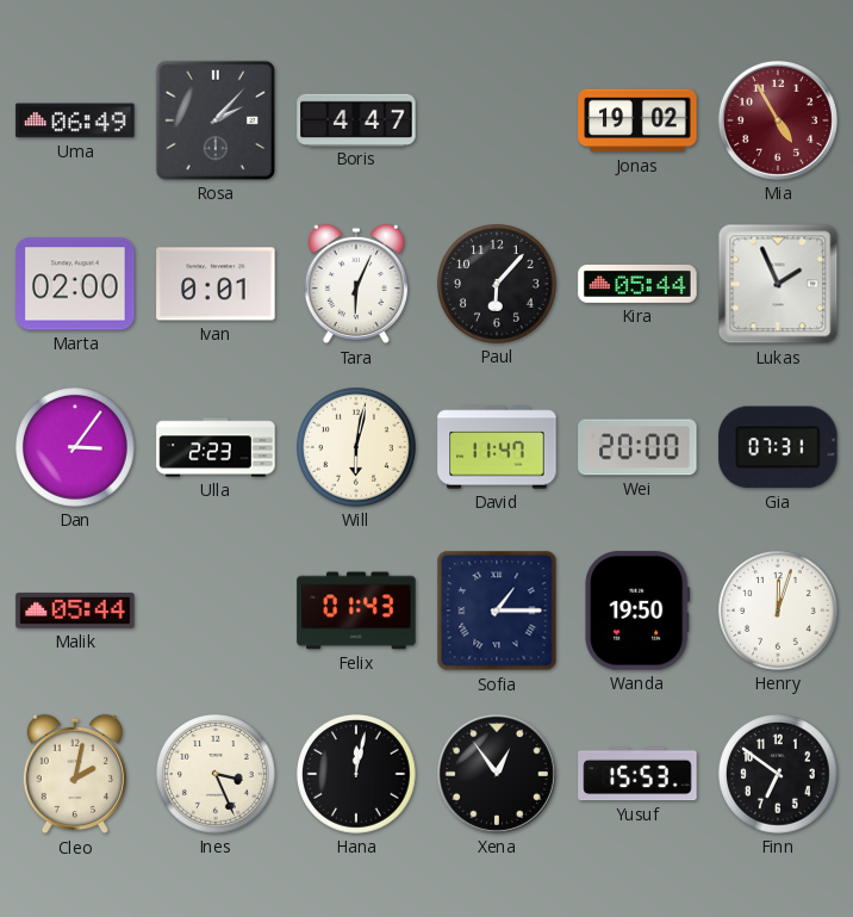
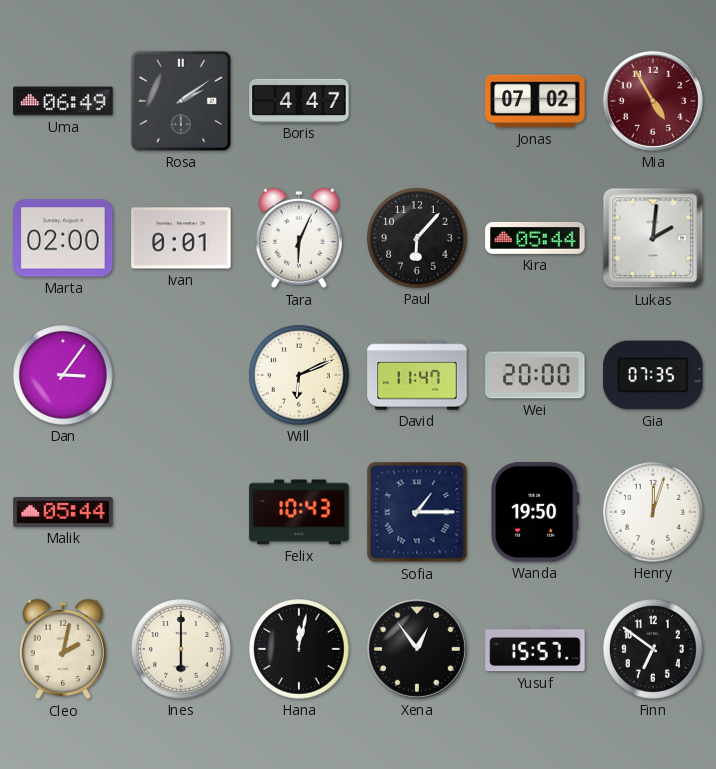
Rosa: 2:07 -> 2:09
Jonas: 19:02 -> 07:02
Lukas: 1:56 -> 2:01
Ulla: 2:23 -> none
Will: 6:02 -> 6:11
Gia: 07:31 -> 07:35
Felix: 01:43 -> 10:43
Ines: 3:26 -> 6:00
Yusuf: 15:53 -> 15:57
